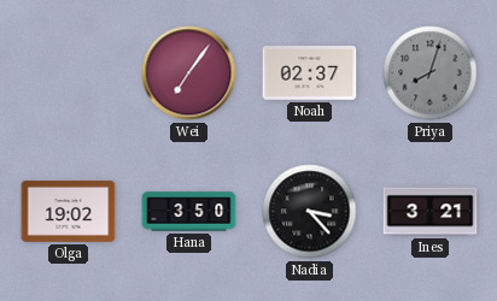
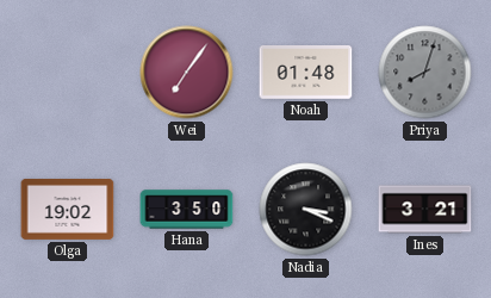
Noah: 02:37 -> 01:48
Nadia: 3:23 -> 3:19
